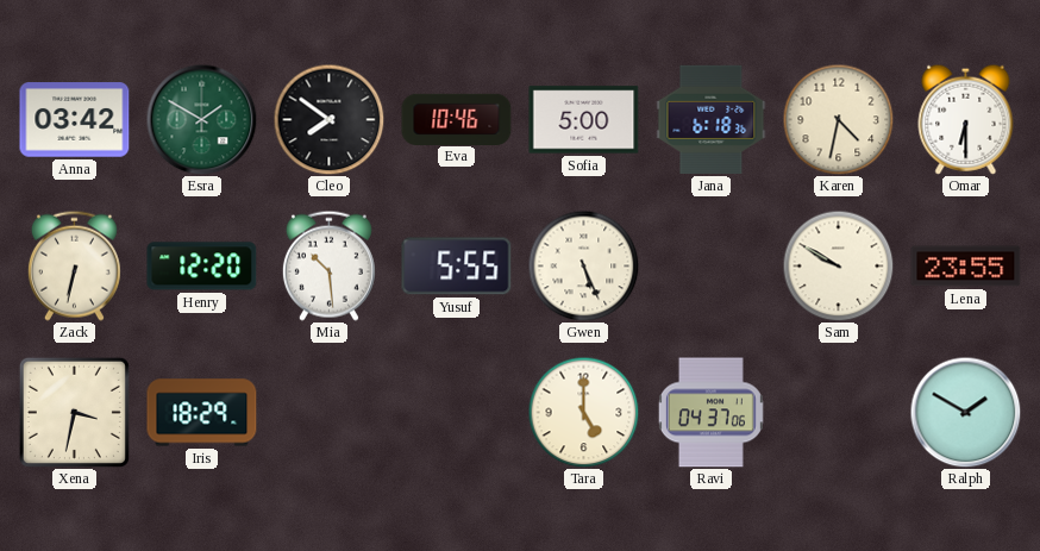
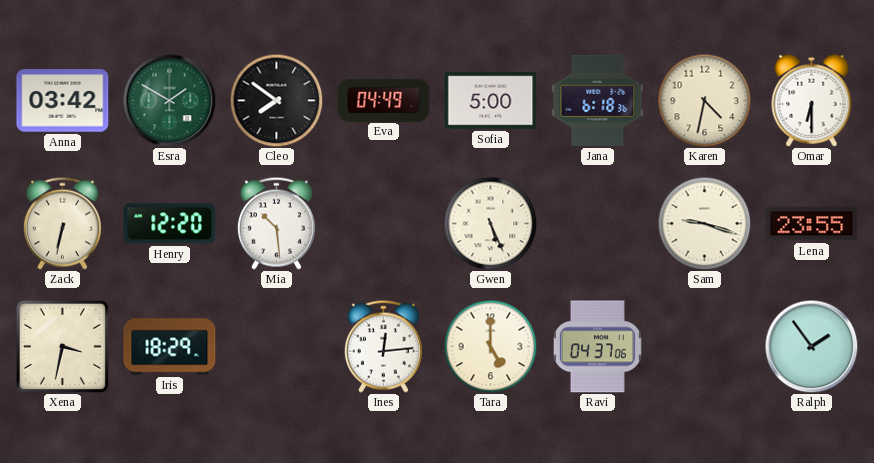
Eva: 10:46 -> 04:49
Yusuf: 5:55 -> none
Sam: 9:50 -> 9:18
Ines: none -> 12:14
Ralph: 1:50 -> 1:54
